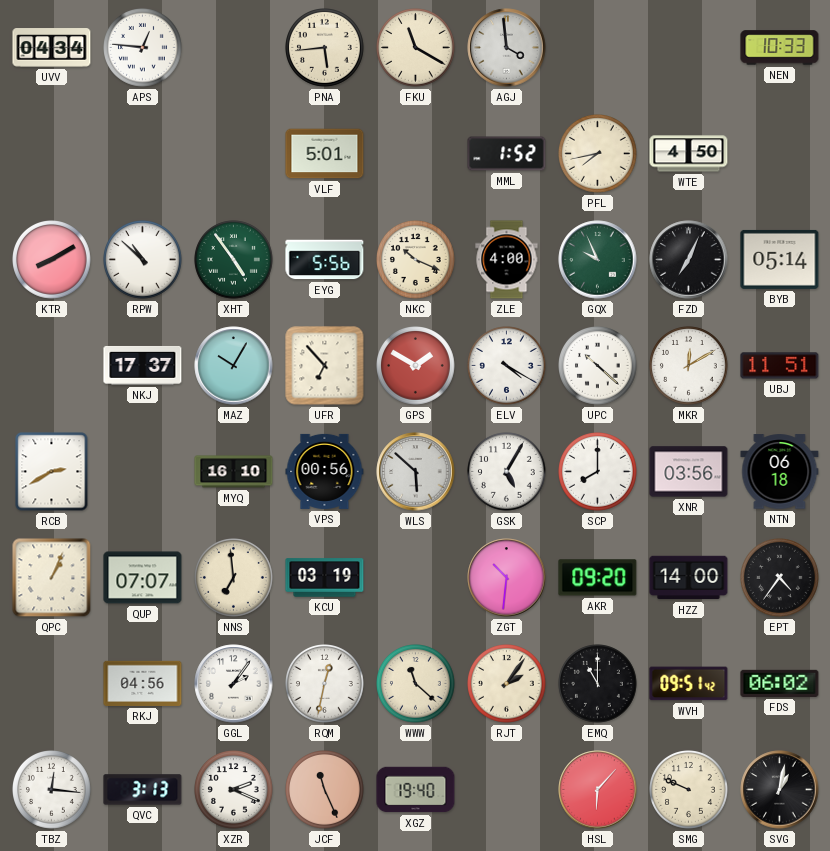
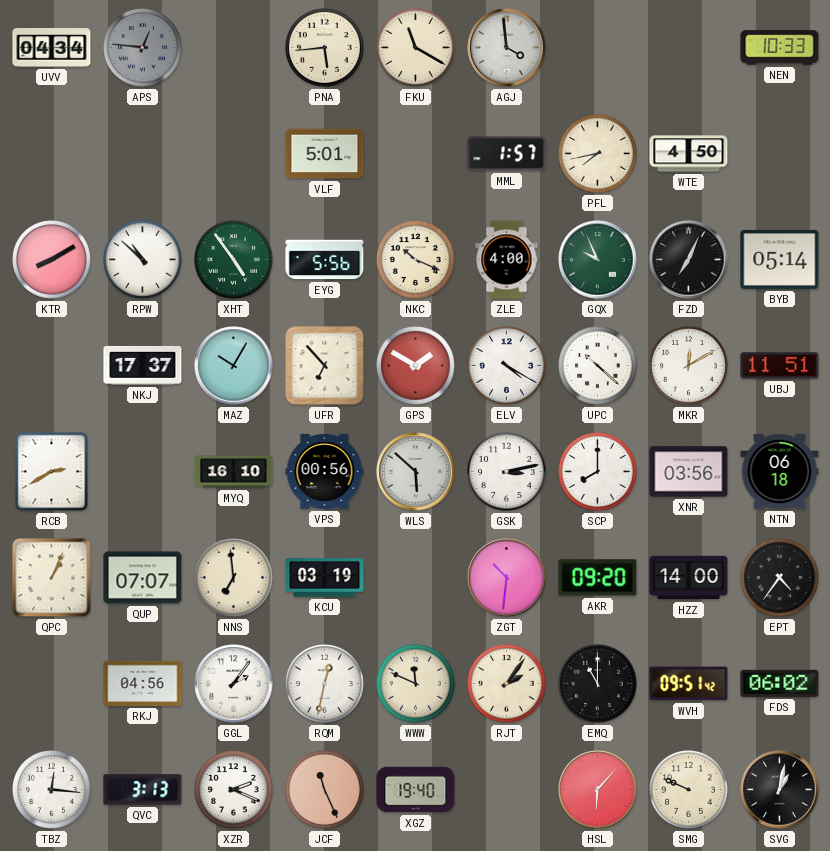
APS dial: white -> grey
MML: 1:52 -> 1:57
GSK: 5:05 -> 3:13
WWW: 11:22 -> 11:49
